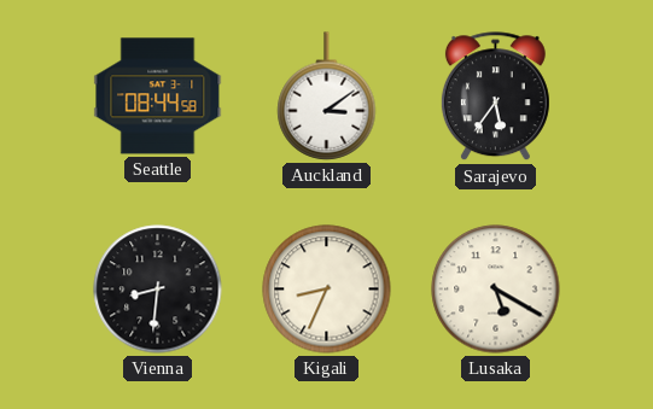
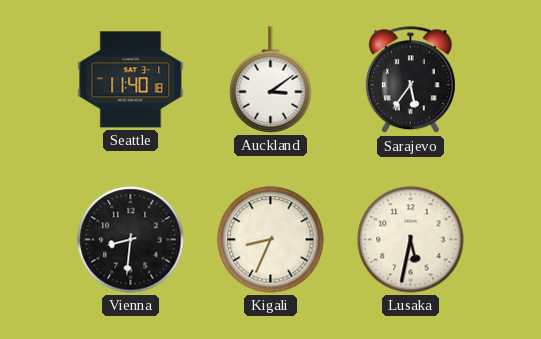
Seattle: 08:44 -> 11:40
Lusaka: 5:20 -> 5:32
